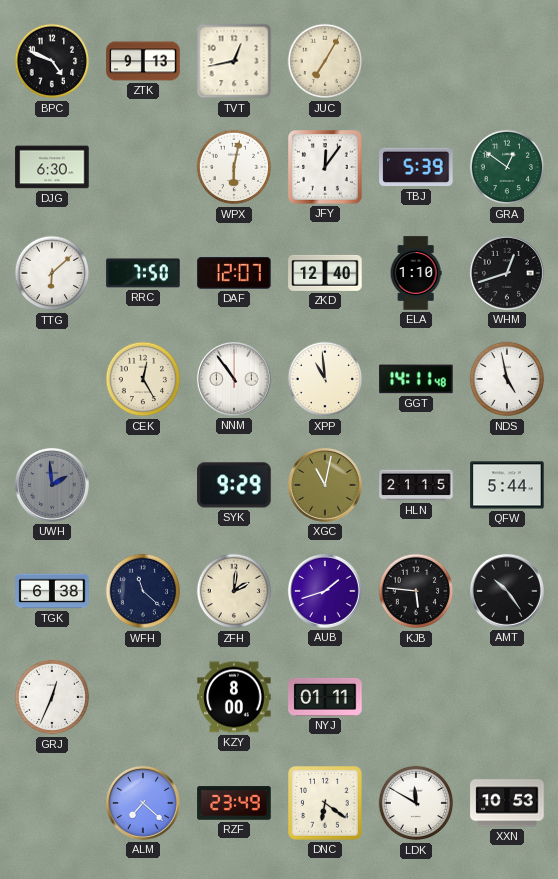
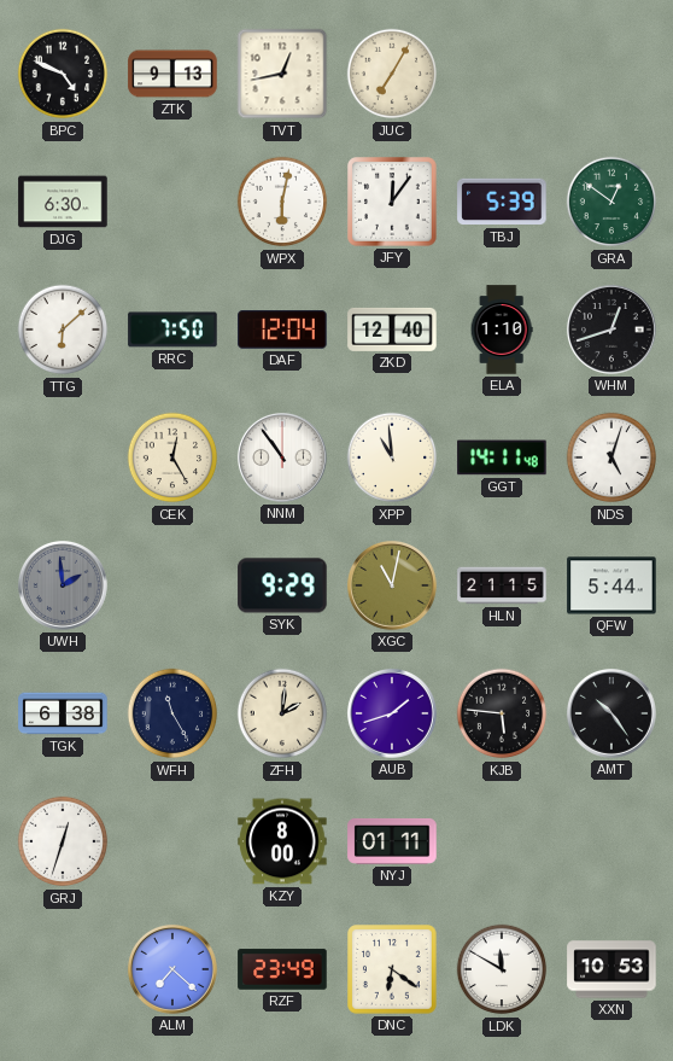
DAF: 12:07 -> 12:04
NDS: 4:58 -> 5:03
WFH: 11:22 -> 11:25
GRJ: 12:34 -> 12:33
